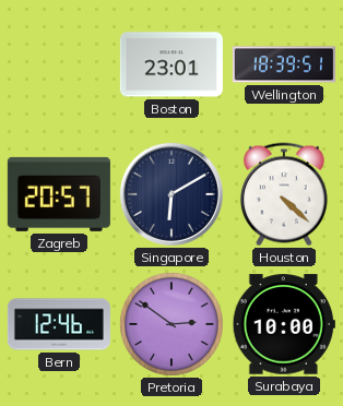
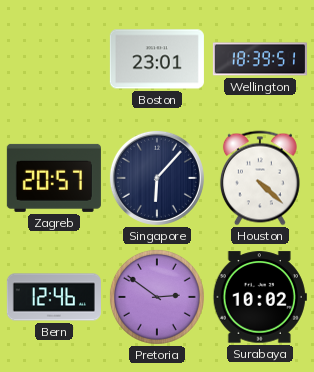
Singapore: 6:10 -> 6:07
Surabaya: 10:00 -> 10:02
